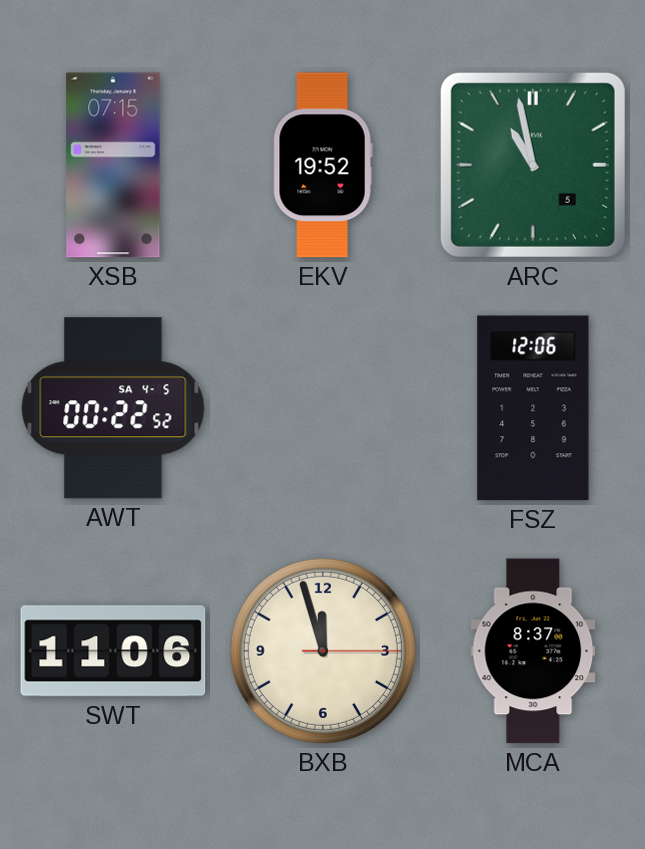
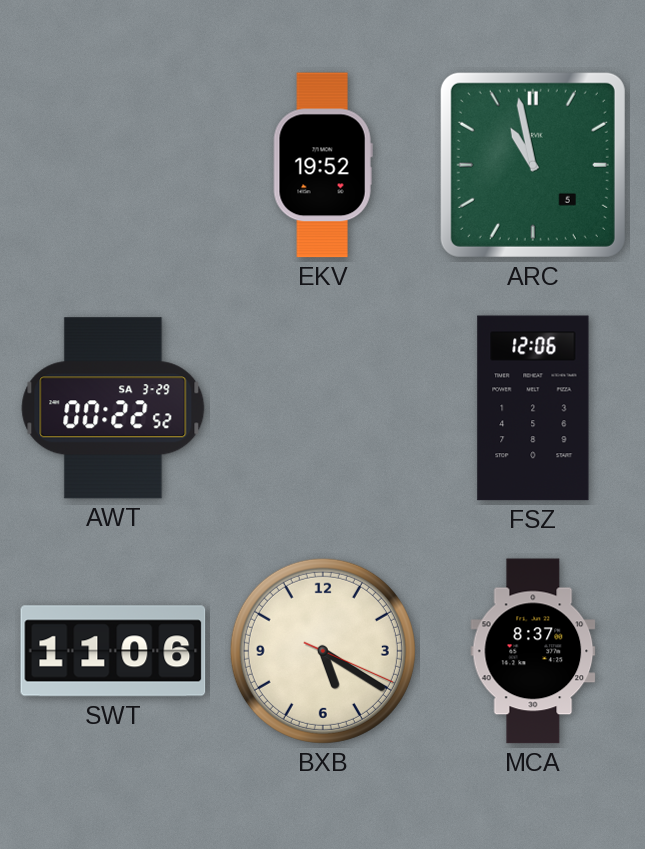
XSB: 07:15 -> none
AWT date: SA 4-5 -> SA 3-29
BXB: 11:57 -> 5:20
